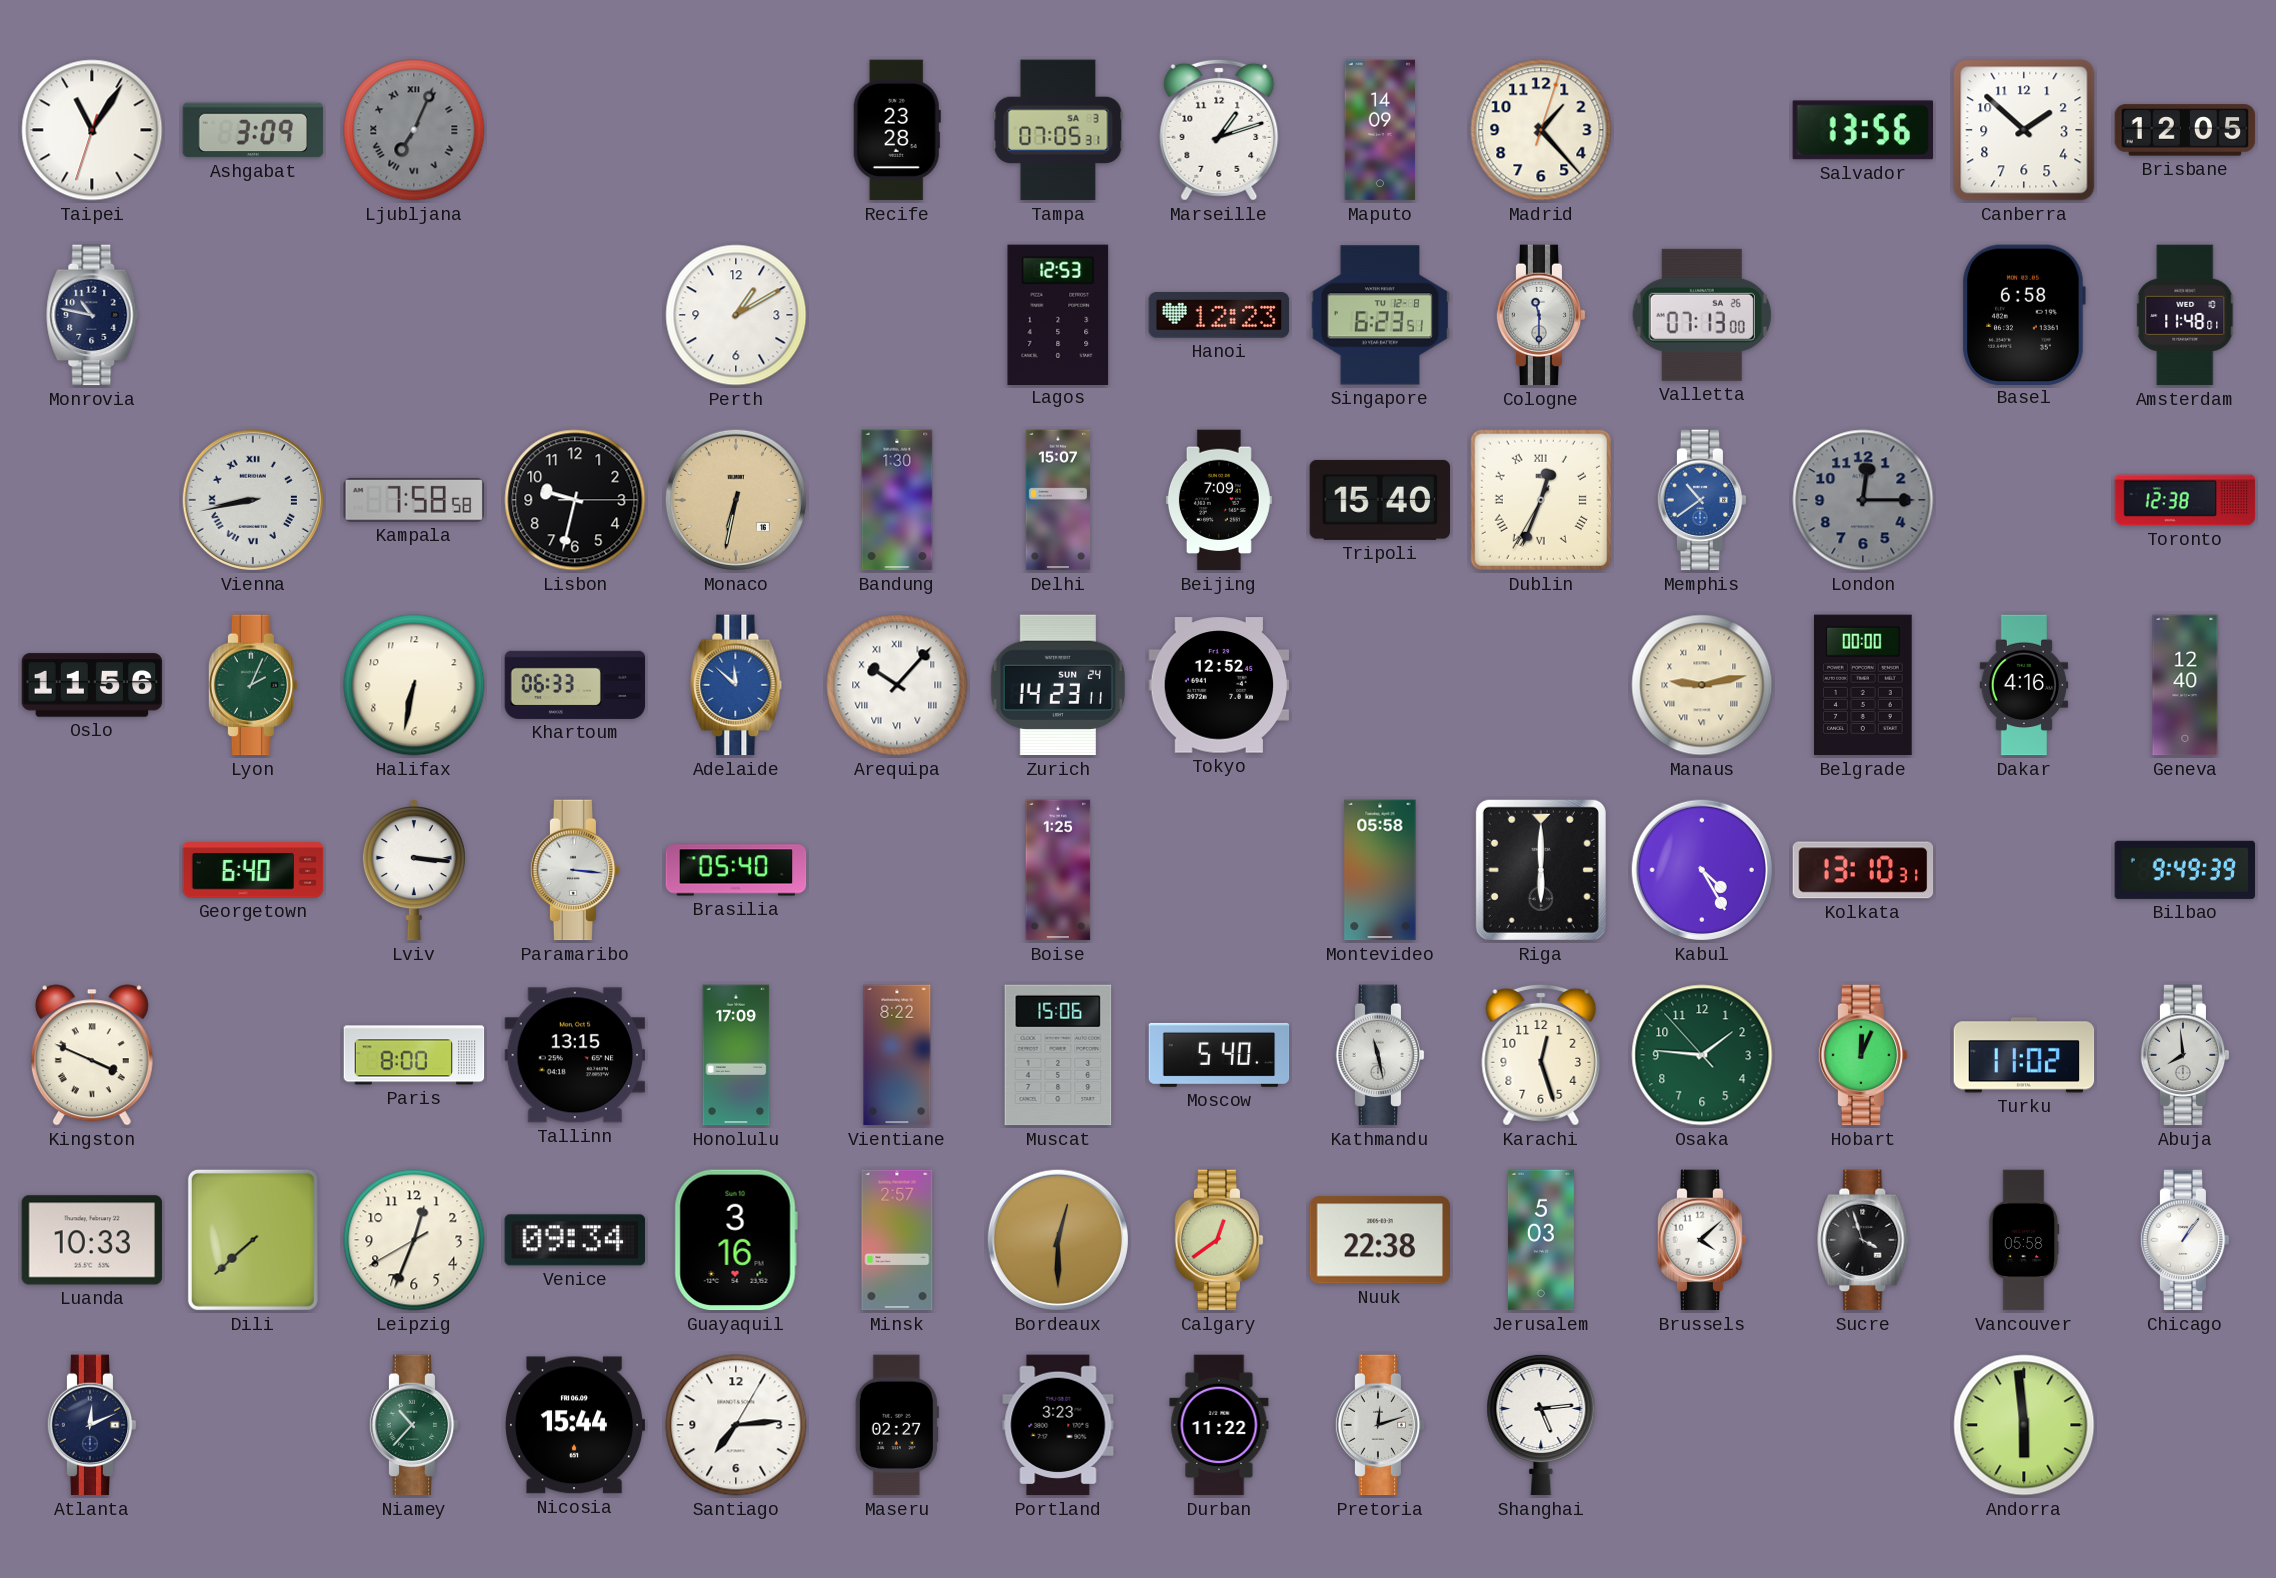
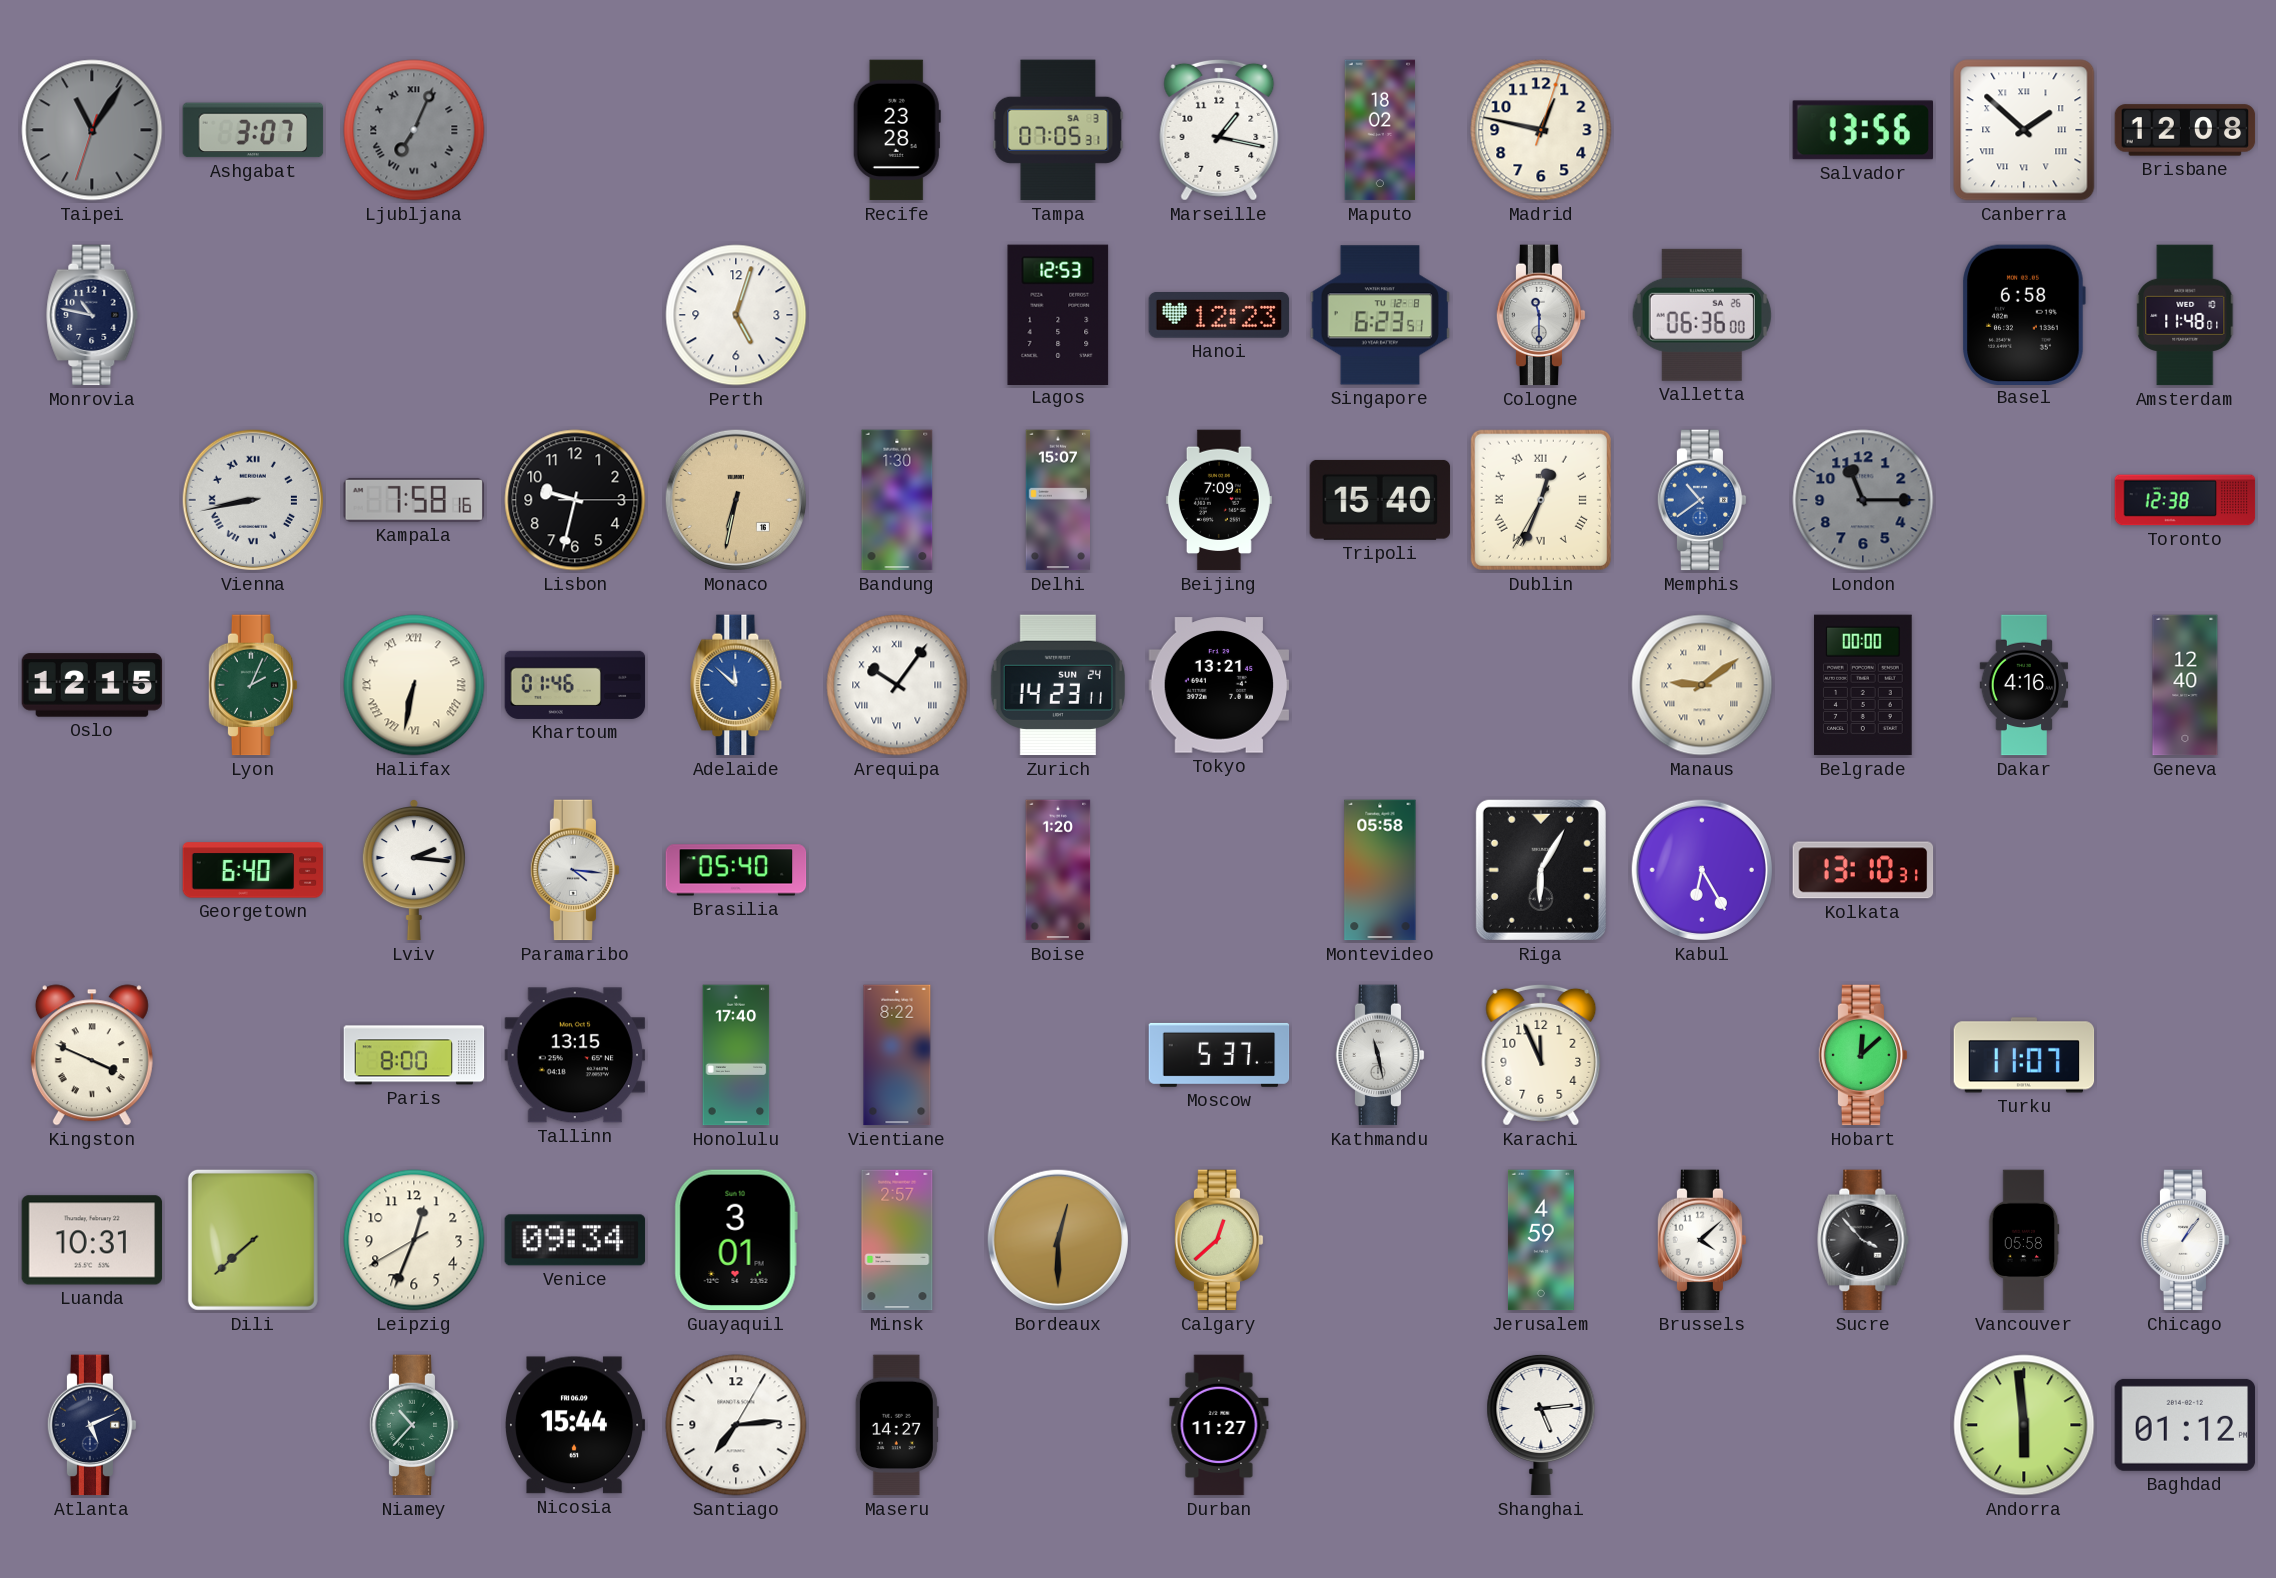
Taipei dial: white -> grey
Ashgabat: 3:09 -> 3:07
Marseille: 1:12 -> 1:17
Maputo: 14:09 -> 18:02
Madrid: 1:23 -> 12:47
Canberra numerals: Arabic -> Roman
Brisbane: 12:05 -> 12:08
Perth: 1:10 -> 5:03
Valletta: 07:13 -> 06:36
Kampala: 7:58:58 -> 7:58:16
London: 12:15 -> 11:15
Oslo: 11:56 -> 12:15
Halifax numerals: Arabic -> Roman
Khartoum: 06:33 -> 01:46
Arequipa: 10:07 -> 10:06
Tokyo: 12:52 -> 13:21
Manaus: 9:13 -> 9:09
Lviv: 3:16 -> 2:16
Paramaribo: 3:16 -> 4:16
Boise: 1:25 -> 1:20
Riga: 6:00 -> 6:05
Kabul: 4:25 -> 6:25
Bilbao: 9:49 -> none
Honolulu: 17:09 -> 17:40
Muscat: 15:06 -> none
Moscow: 5:40 -> 5:37
Karachi: 12:27 -> 11:56
Osaka: 1:45 -> none
Hobart: 12:04 -> 12:08
Turku: 11:02 -> 11:07
Abuja: 7:59 -> none
Luanda: 10:33 -> 10:31
Guayaquil: 3:16 -> 3:01
Calgary: 12:39 -> 12:38
Nuuk: 22:38 -> none
Jerusalem: 5:03 -> 4:59
Sucre: 3:57 -> 3:53
Atlanta: 12:11 -> 5:11
Maseru: 02:27 -> 14:27
Portland: 3:23 -> none
Durban: 11:22 -> 11:27
Pretoria: 12:12 -> none
Baghdad: none -> 01:12
